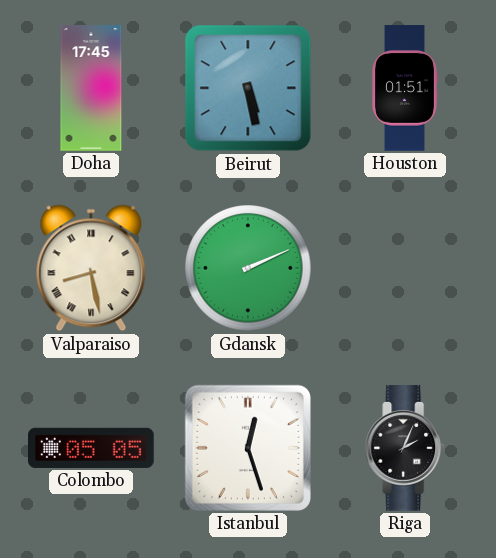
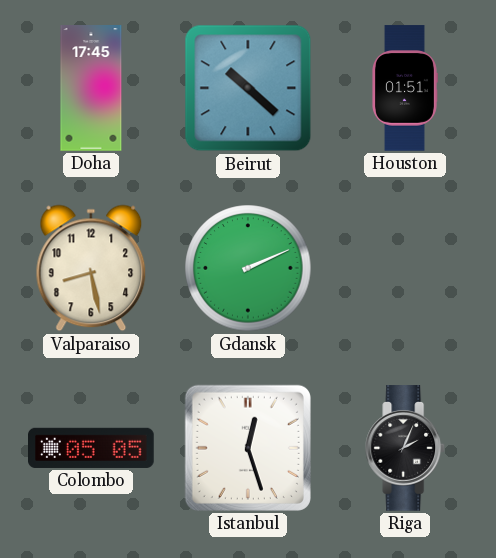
Beirut: 5:28 -> 10:22
Valparaiso numerals: Roman -> Arabic
